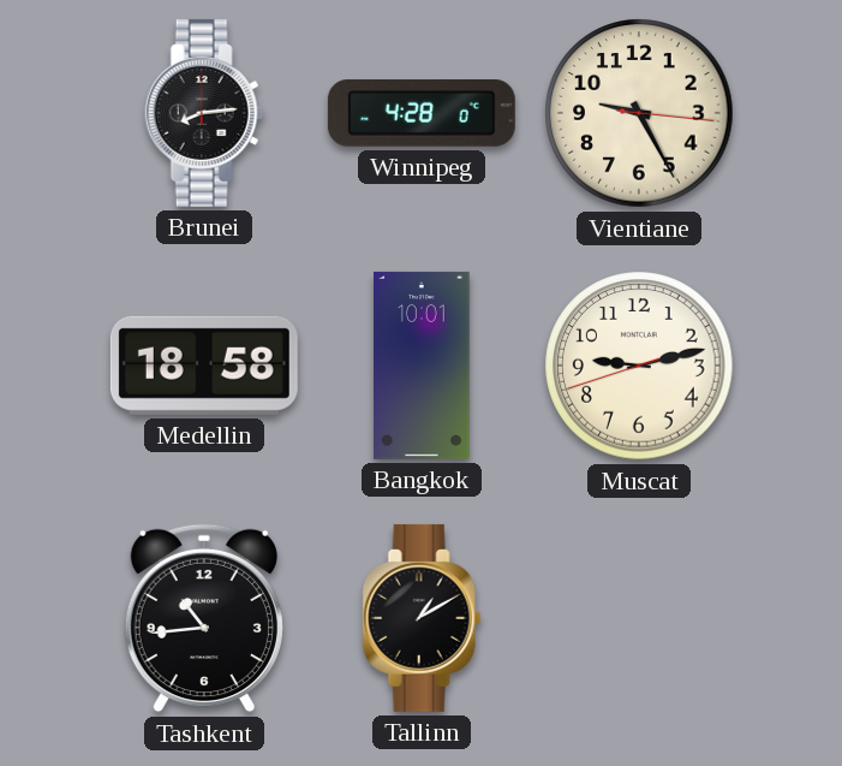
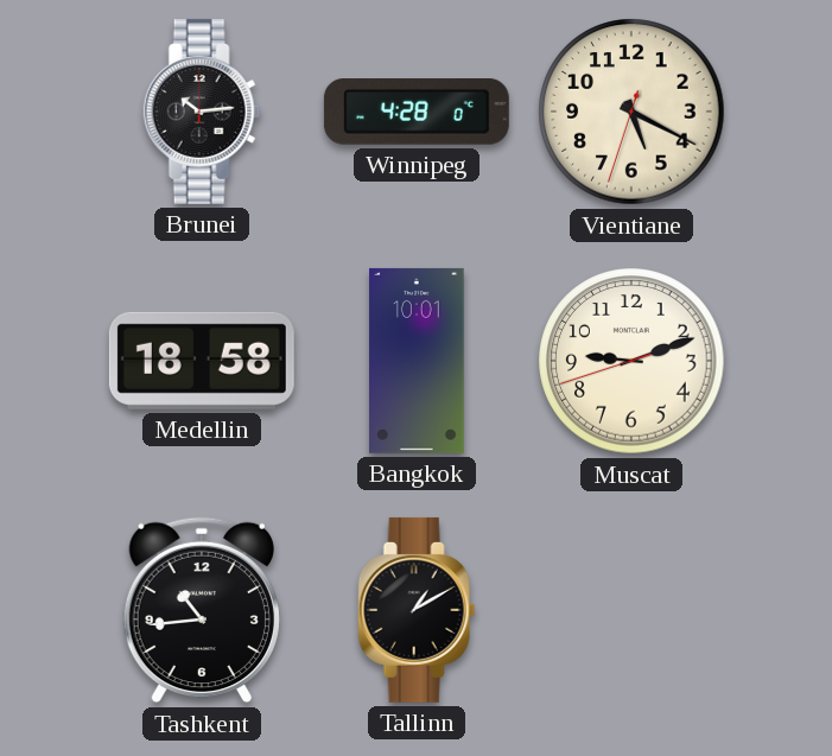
Brunei: 8:14 -> 10:14
Vientiane: 9:25 -> 5:19
Muscat: 9:12 -> 9:11
